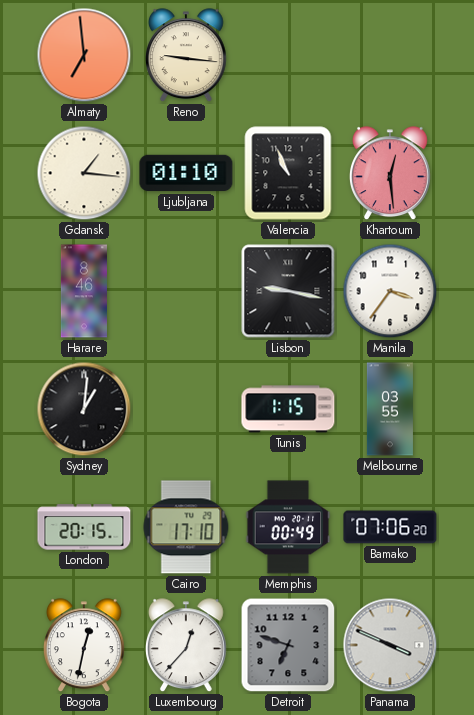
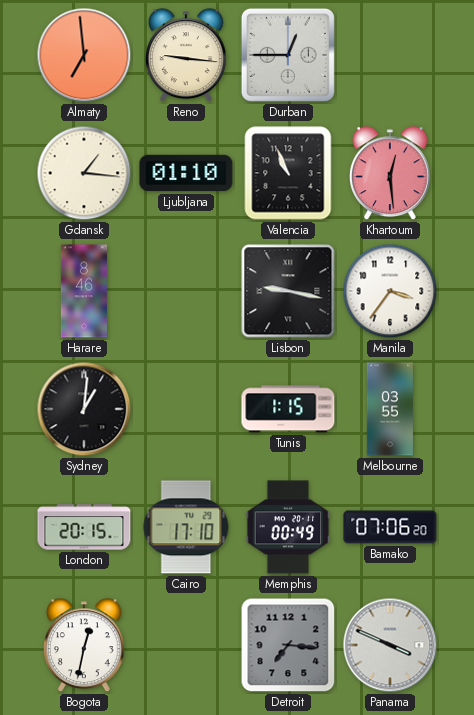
Durban: none -> 12:45
Luxembourg: 12:37 -> none
Detroit: 6:48 -> 7:16
